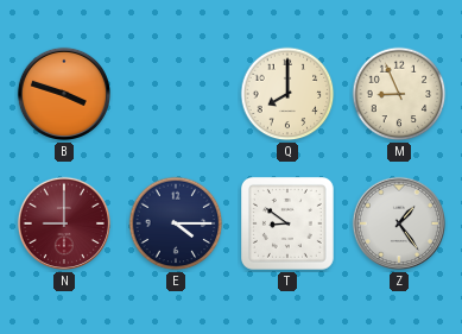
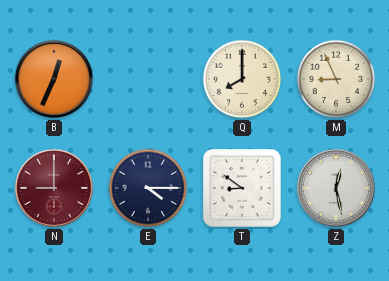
B: 3:48 -> 12:34
Z: 1:24 -> 12:28
